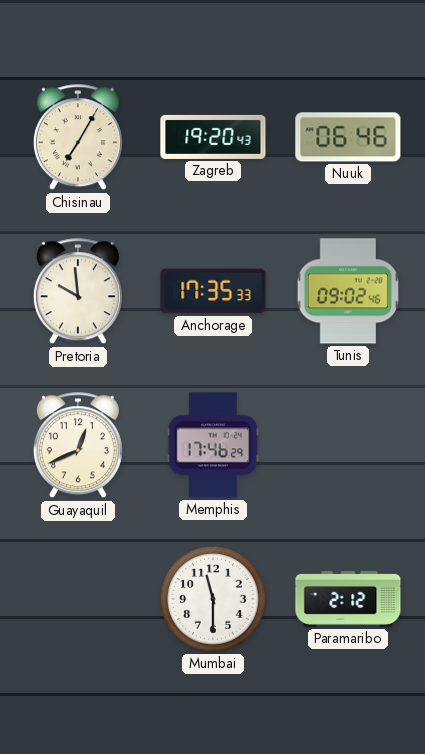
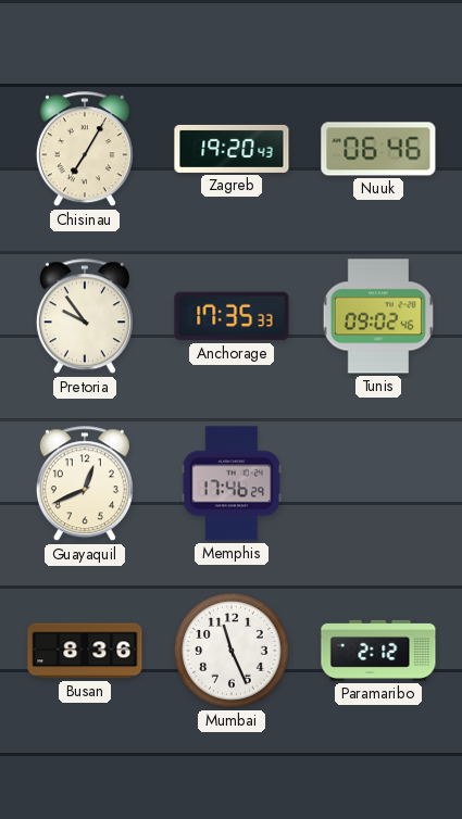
Pretoria: 9:59 -> 9:54
Busan: none -> 8:36
Mumbai: 11:30 -> 11:26
